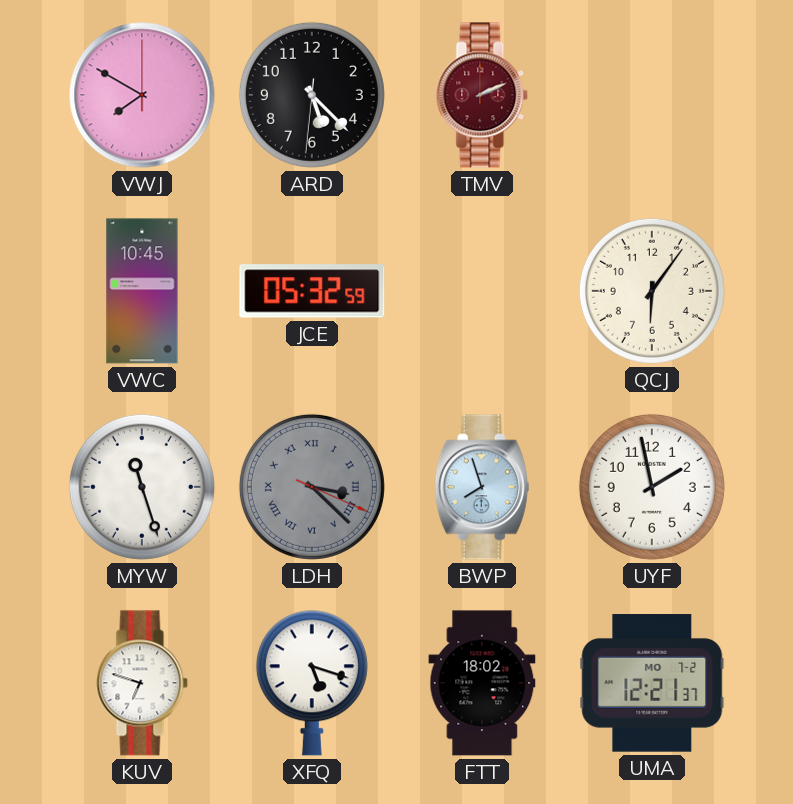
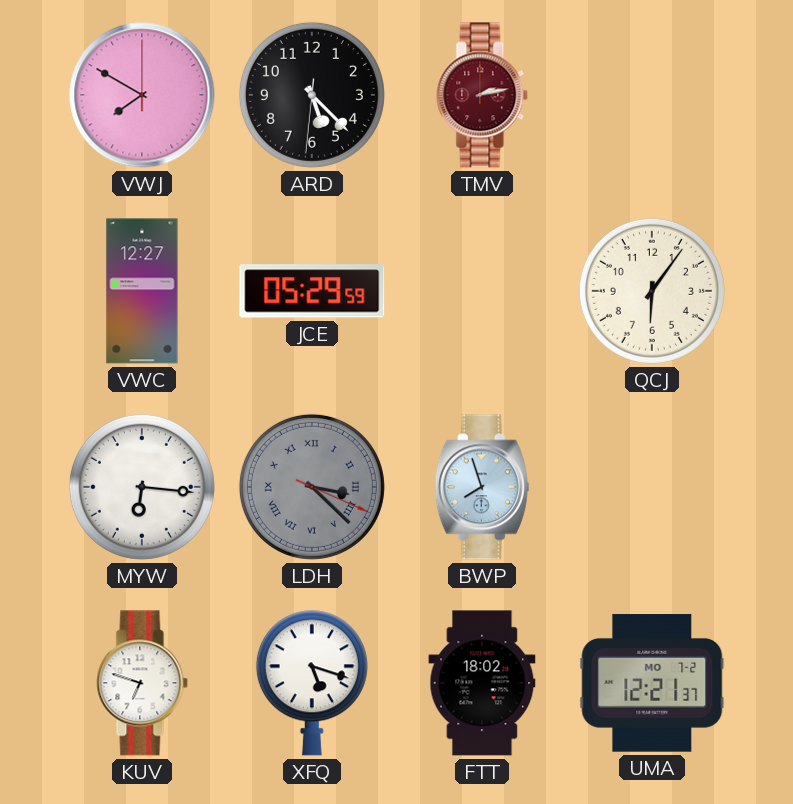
TMV: 2:11 -> 2:13
VWC: 10:45 -> 12:27
JCE: 05:32 -> 05:29
MYW: 11:27 -> 6:16
UYF: 1:58 -> none
